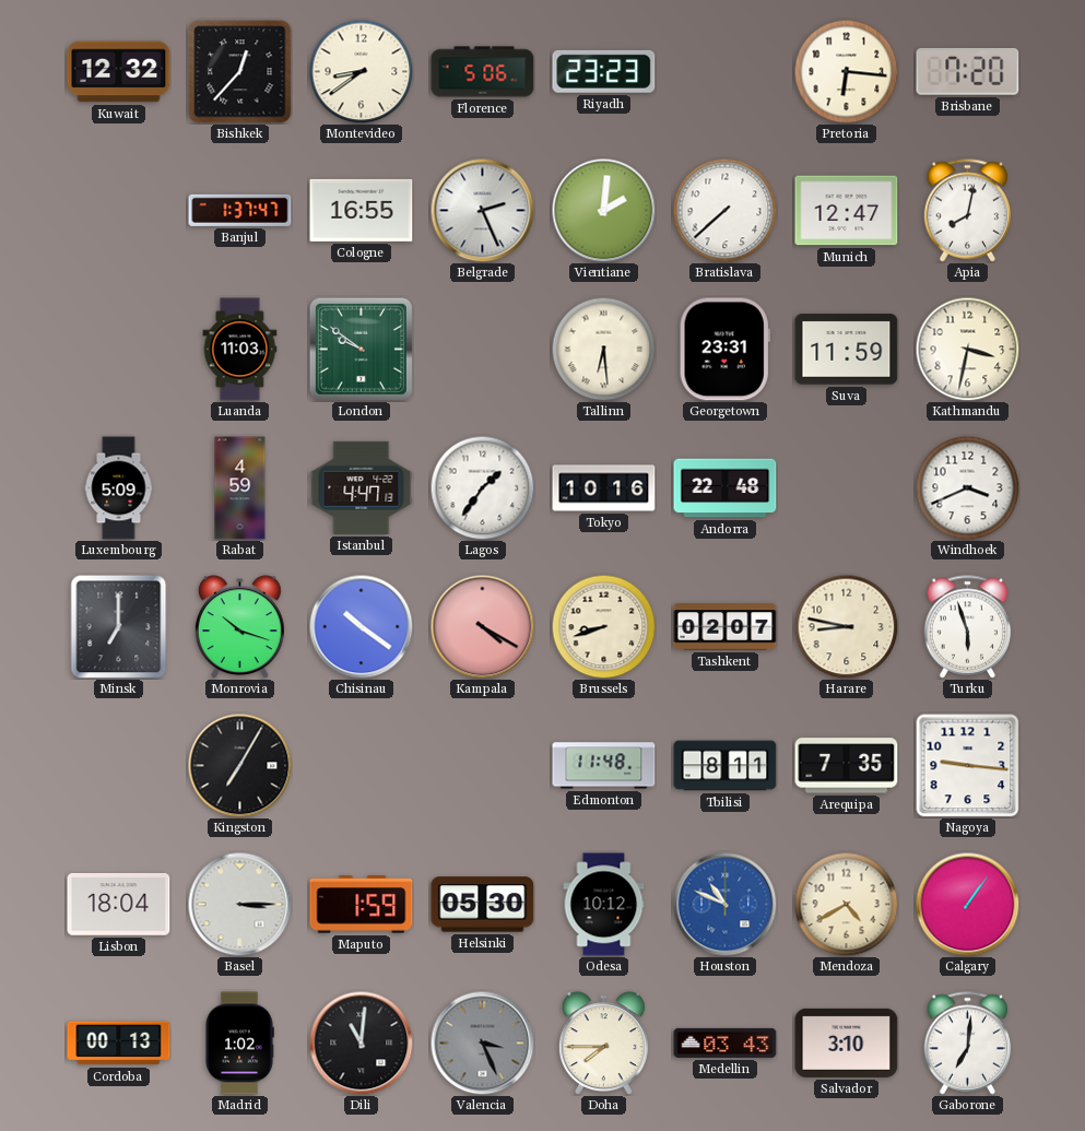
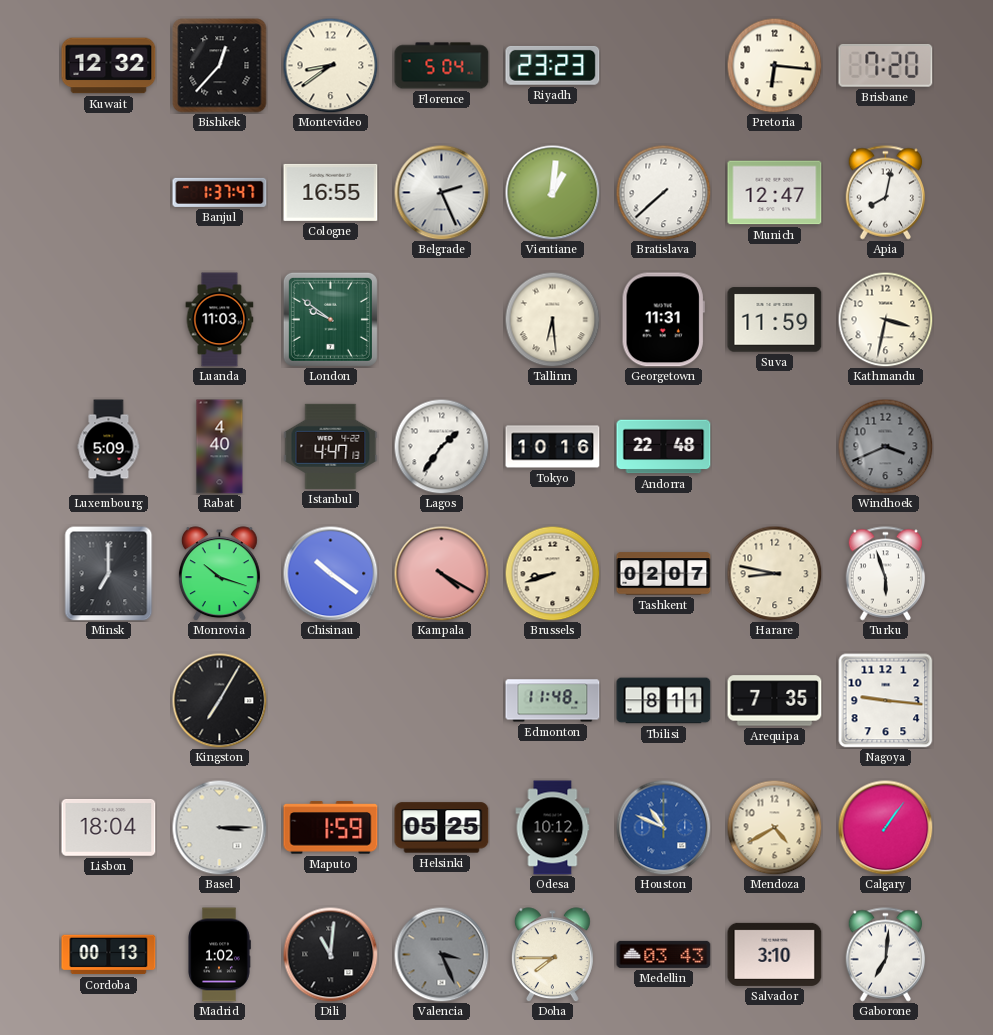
Florence: 5:06 -> 5:04
Vientiane: 2:01 -> 1:01
Georgetown: 23:31 -> 11:31
Rabat: 4:59 -> 4:40
Windhoek dial: white -> grey
Helsinki: 05:30 -> 05:25
